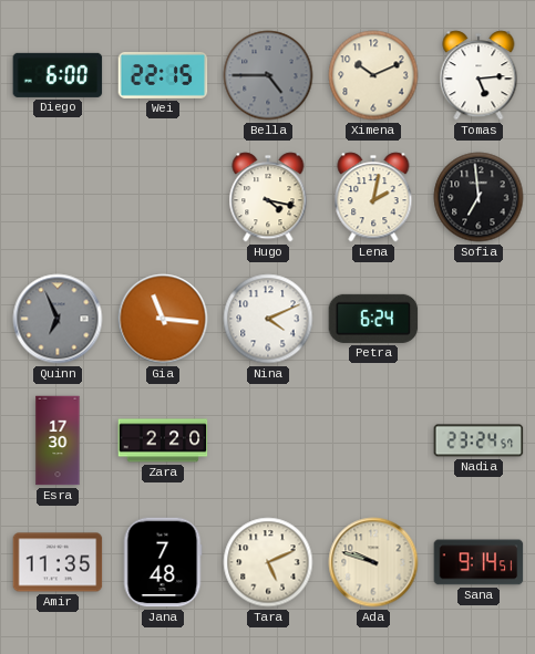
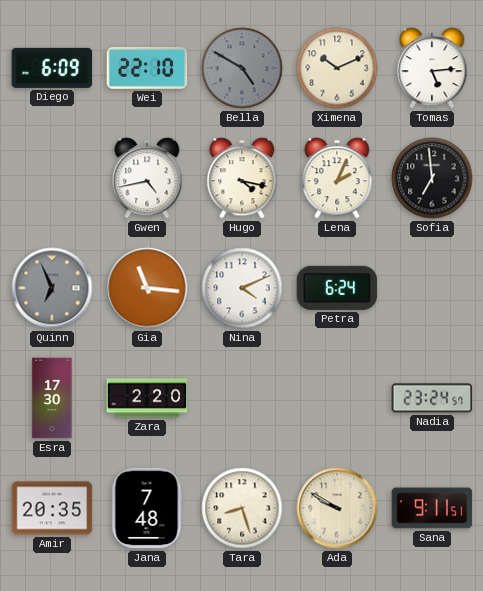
Diego: 6:00 -> 6:09
Wei: 22:15 -> 22:10
Bella: 4:45 -> 4:50
Gwen: none -> 4:43
Lena: 2:02 -> 2:04
Amir: 11:35 -> 20:35
Tara: 5:11 -> 8:27
Ada: 9:48 -> 9:50
Sana: 9:14 -> 9:11
